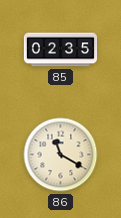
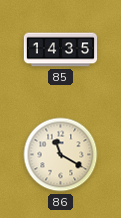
85: 02:35 -> 14:35
